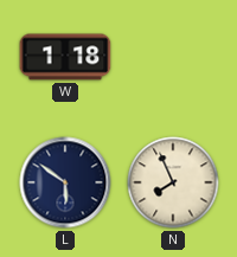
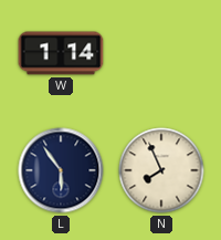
W: 1:18 -> 1:14
L: 5:51 -> 5:54
